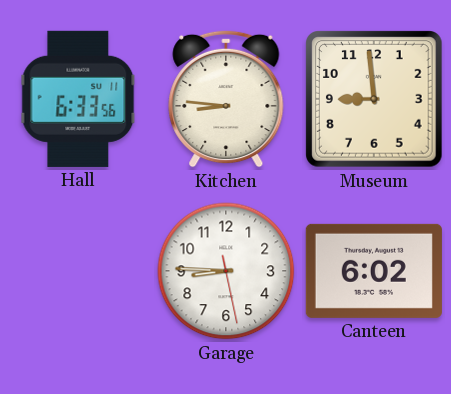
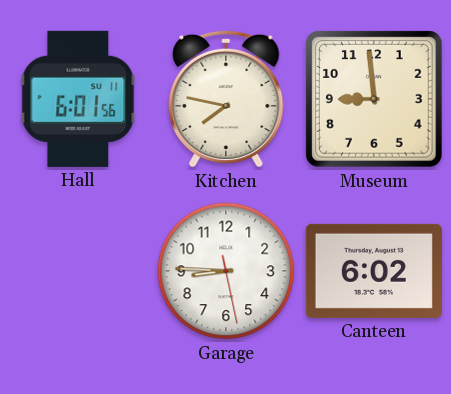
Hall: 6:33 -> 6:01
Kitchen: 8:46 -> 7:47
